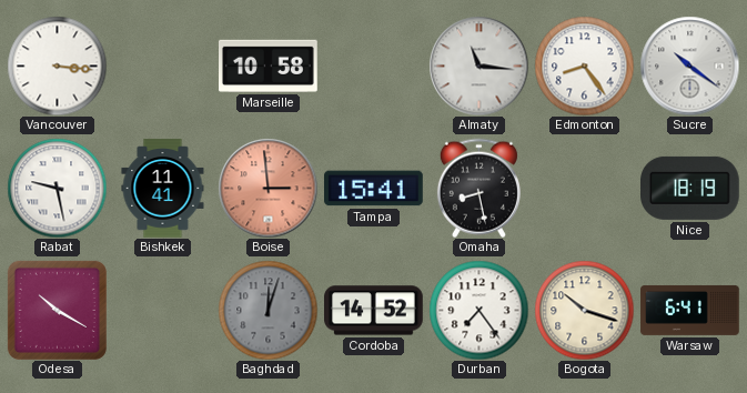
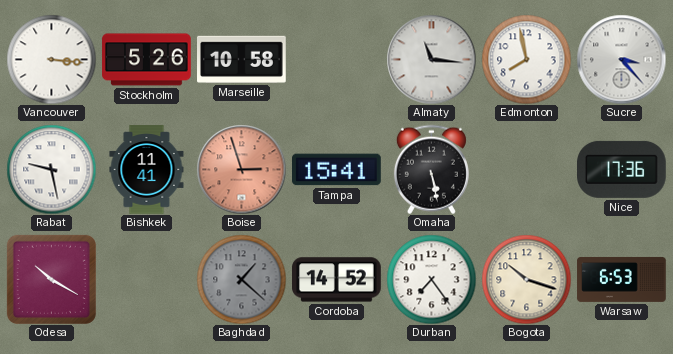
Stockholm: none -> 5:26
Edmonton: 8:24 -> 7:58
Sucre: 10:21 -> 3:23
Boise: 2:59 -> 2:57
Omaha: 8:28 -> 5:28
Nice: 18:19 -> 17:36
Baghdad: 12:03 -> 1:22
Warsaw: 6:41 -> 6:53
